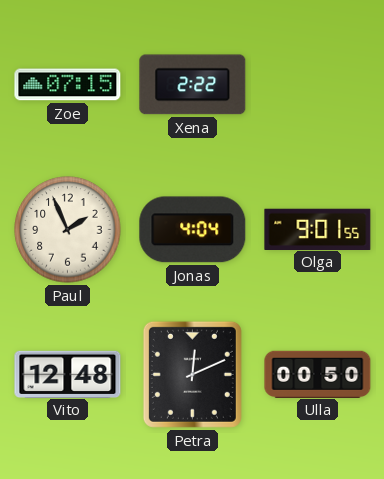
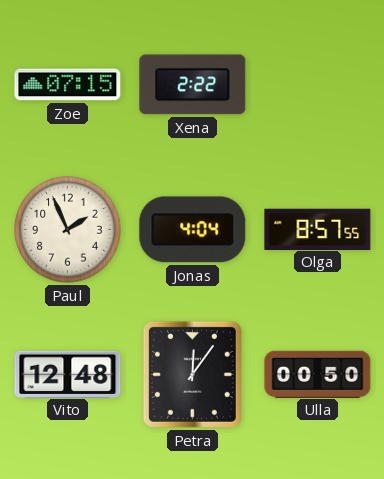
Olga: 9:01 -> 8:57
Petra: 12:11 -> 12:06
